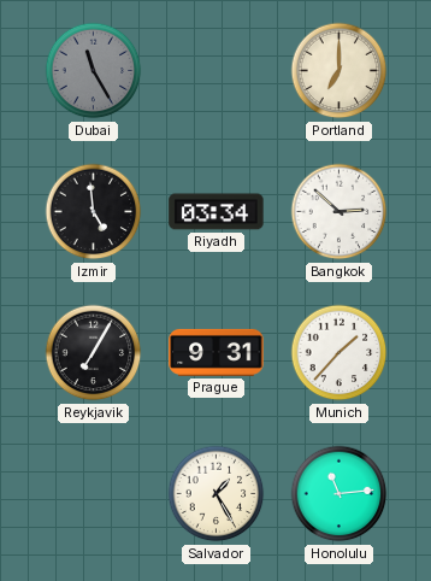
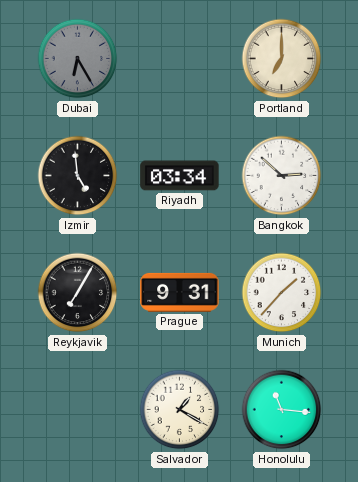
Dubai: 11:25 -> 6:25
Salvador: 1:25 -> 1:20
Honolulu: 11:14 -> 11:16
